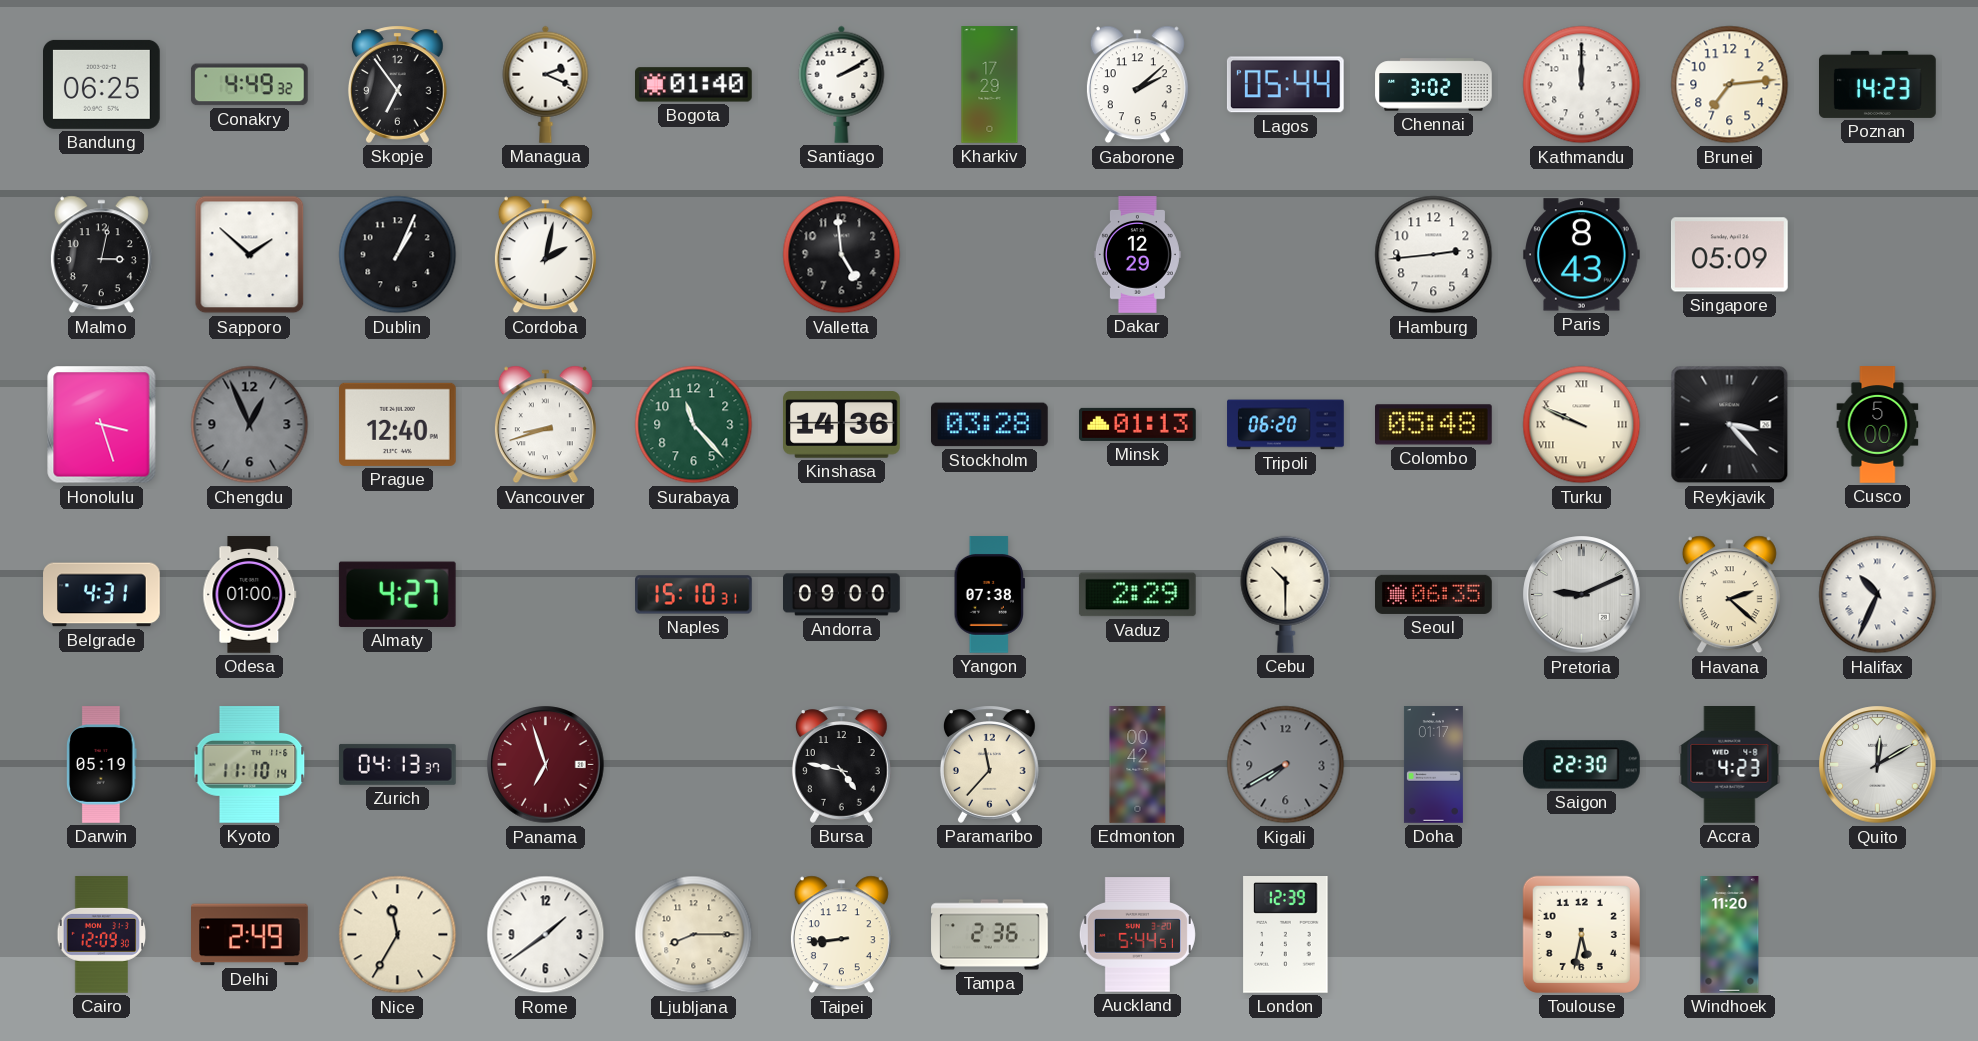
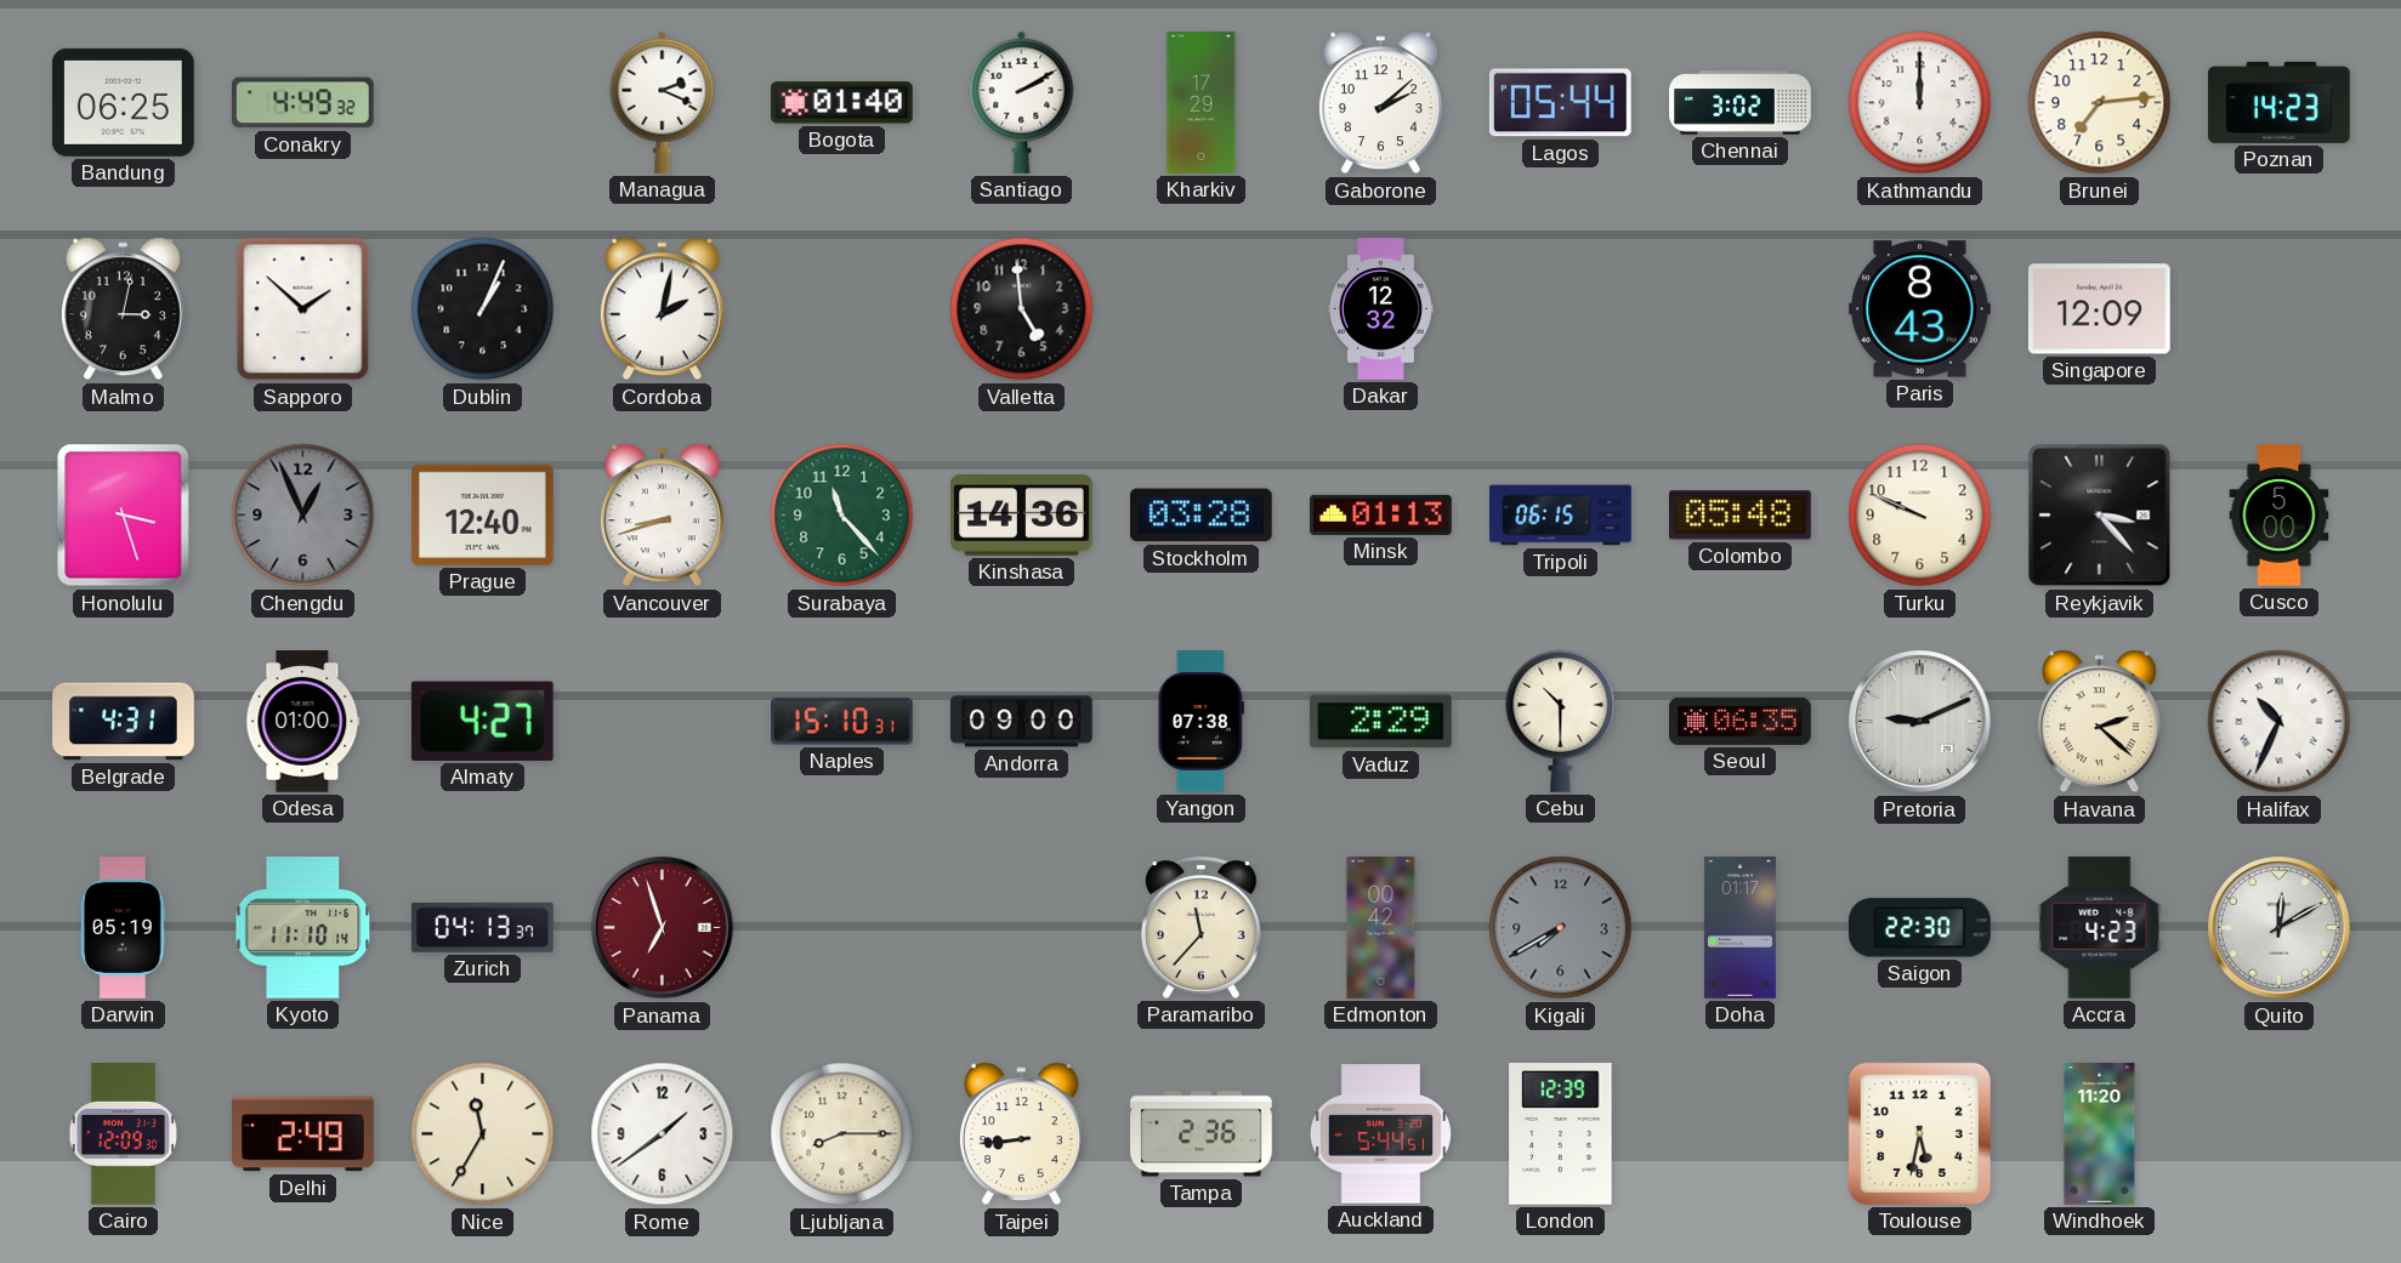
Skopje: 6:54 -> none
Dakar: 12:29 -> 12:32
Hamburg: 2:44 -> none
Singapore: 05:09 -> 12:09
Tripoli: 06:20 -> 06:15
Turku numerals: Roman -> Arabic
Bursa: 4:47 -> none
